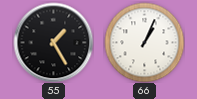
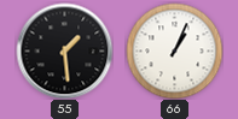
55: 1:25 -> 1:29
